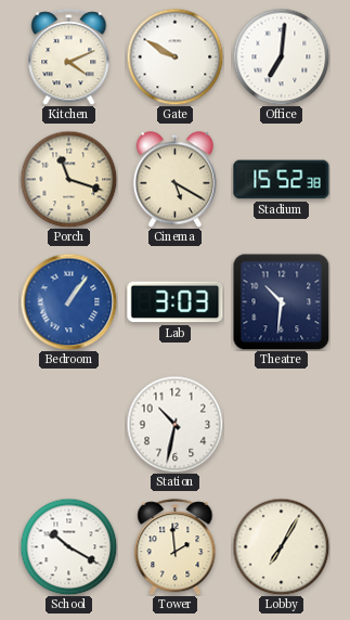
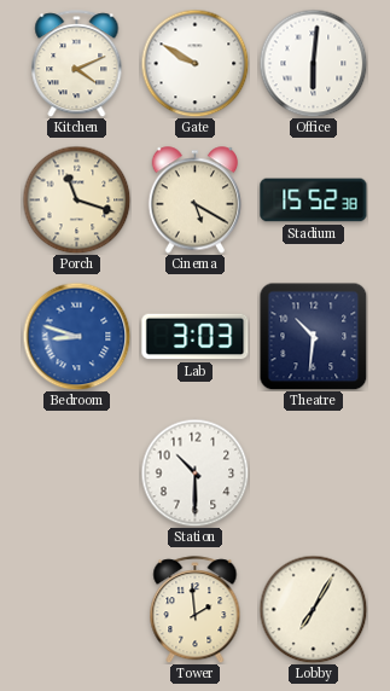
Office: 7:01 -> 6:01
Bedroom: 1:06 -> 8:48
Station: 10:32 -> 10:30
School: 10:20 -> none
